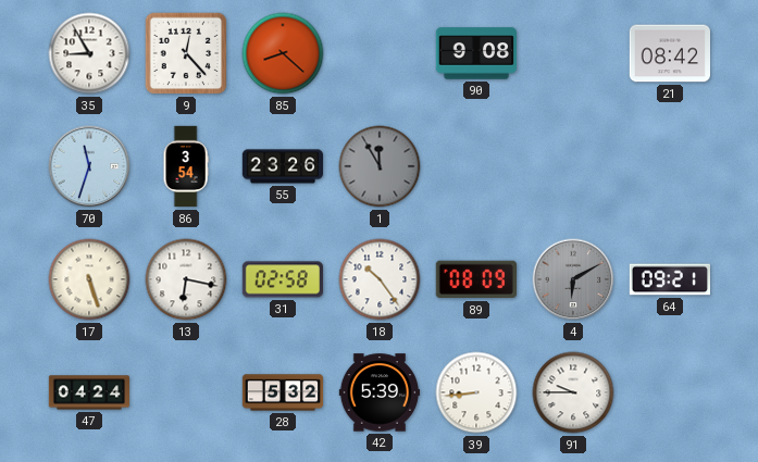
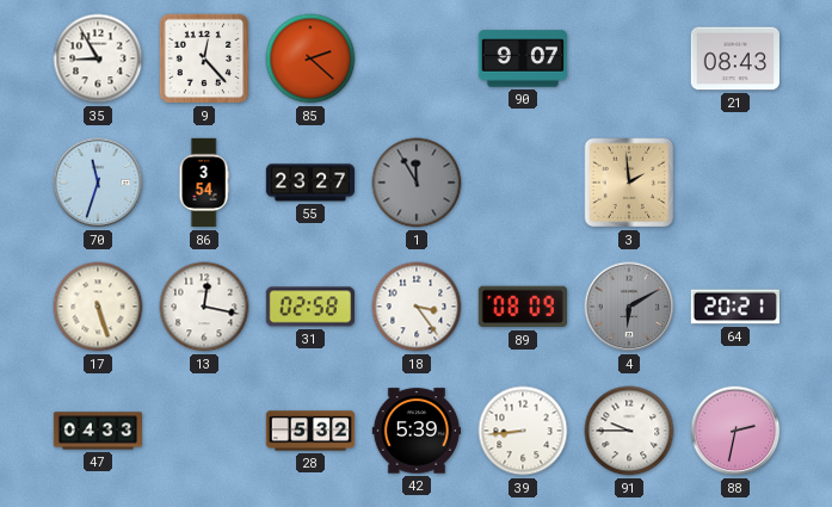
85: 8:22 -> 2:22
90: 9:08 -> 9:07
21: 08:42 -> 08:43
55: 23:26 -> 23:27
3: none -> 1:59
13: 6:17 -> 12:17
18: 10:24 -> 3:24
64: 09:21 -> 20:21
47: 04:24 -> 04:33
88: none -> 2:32
